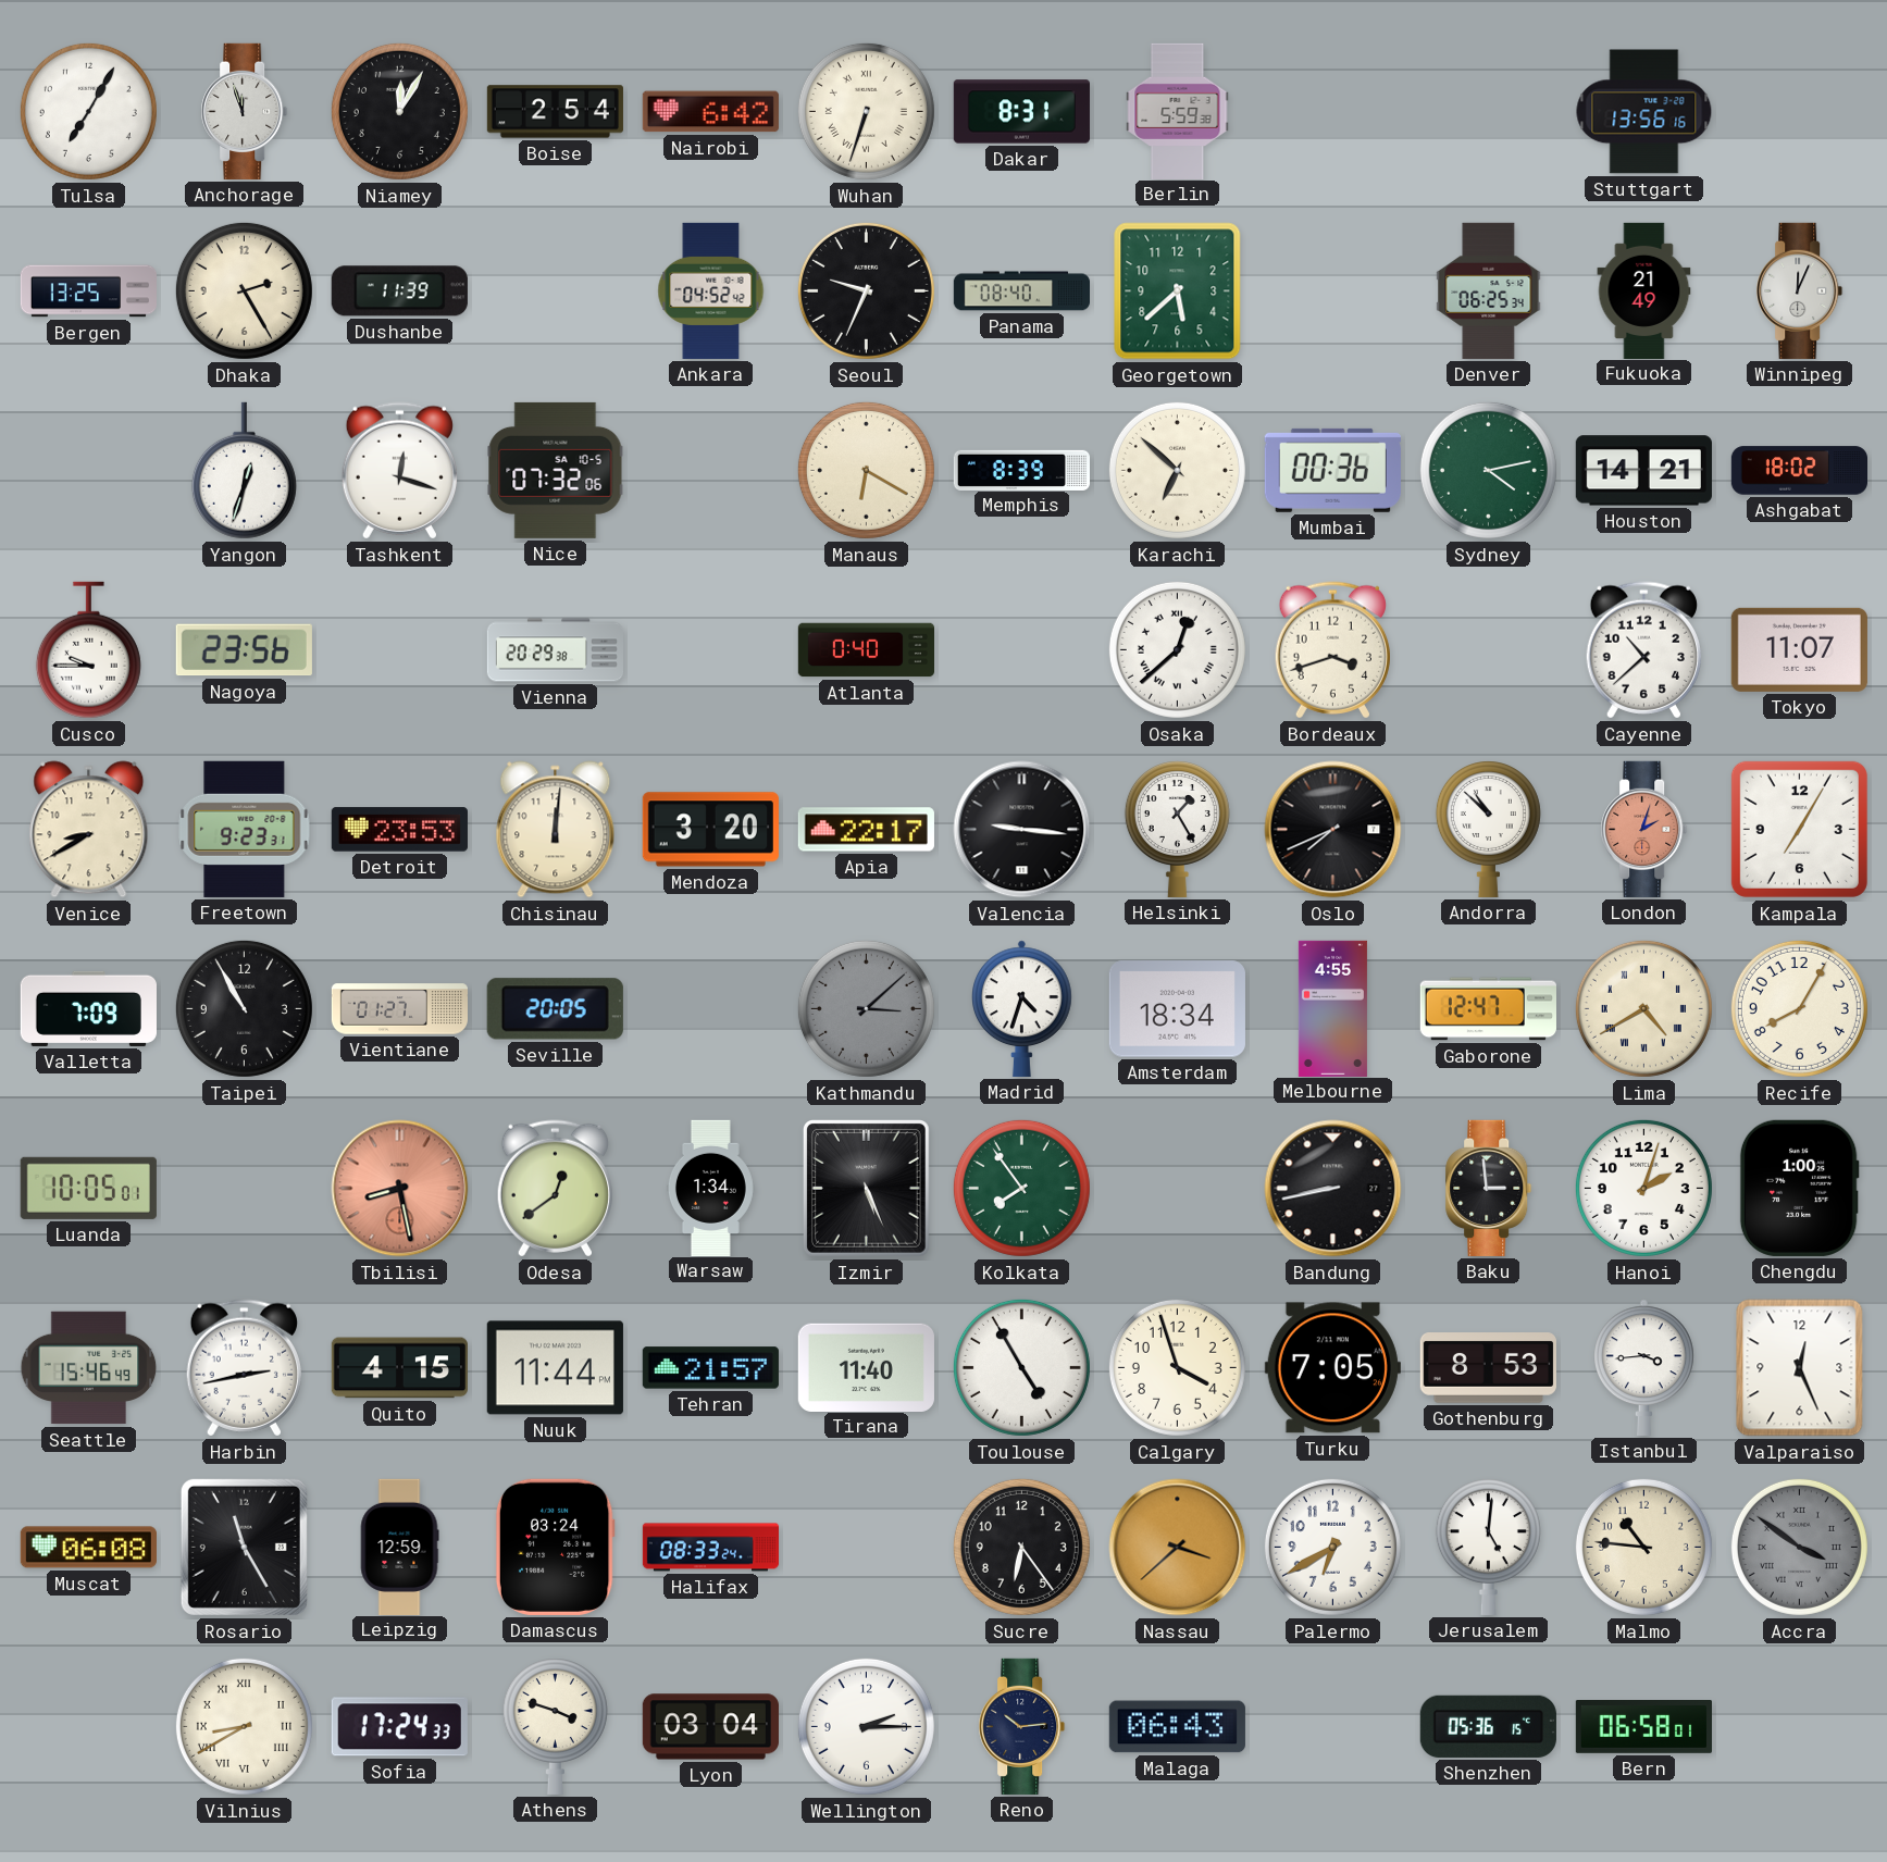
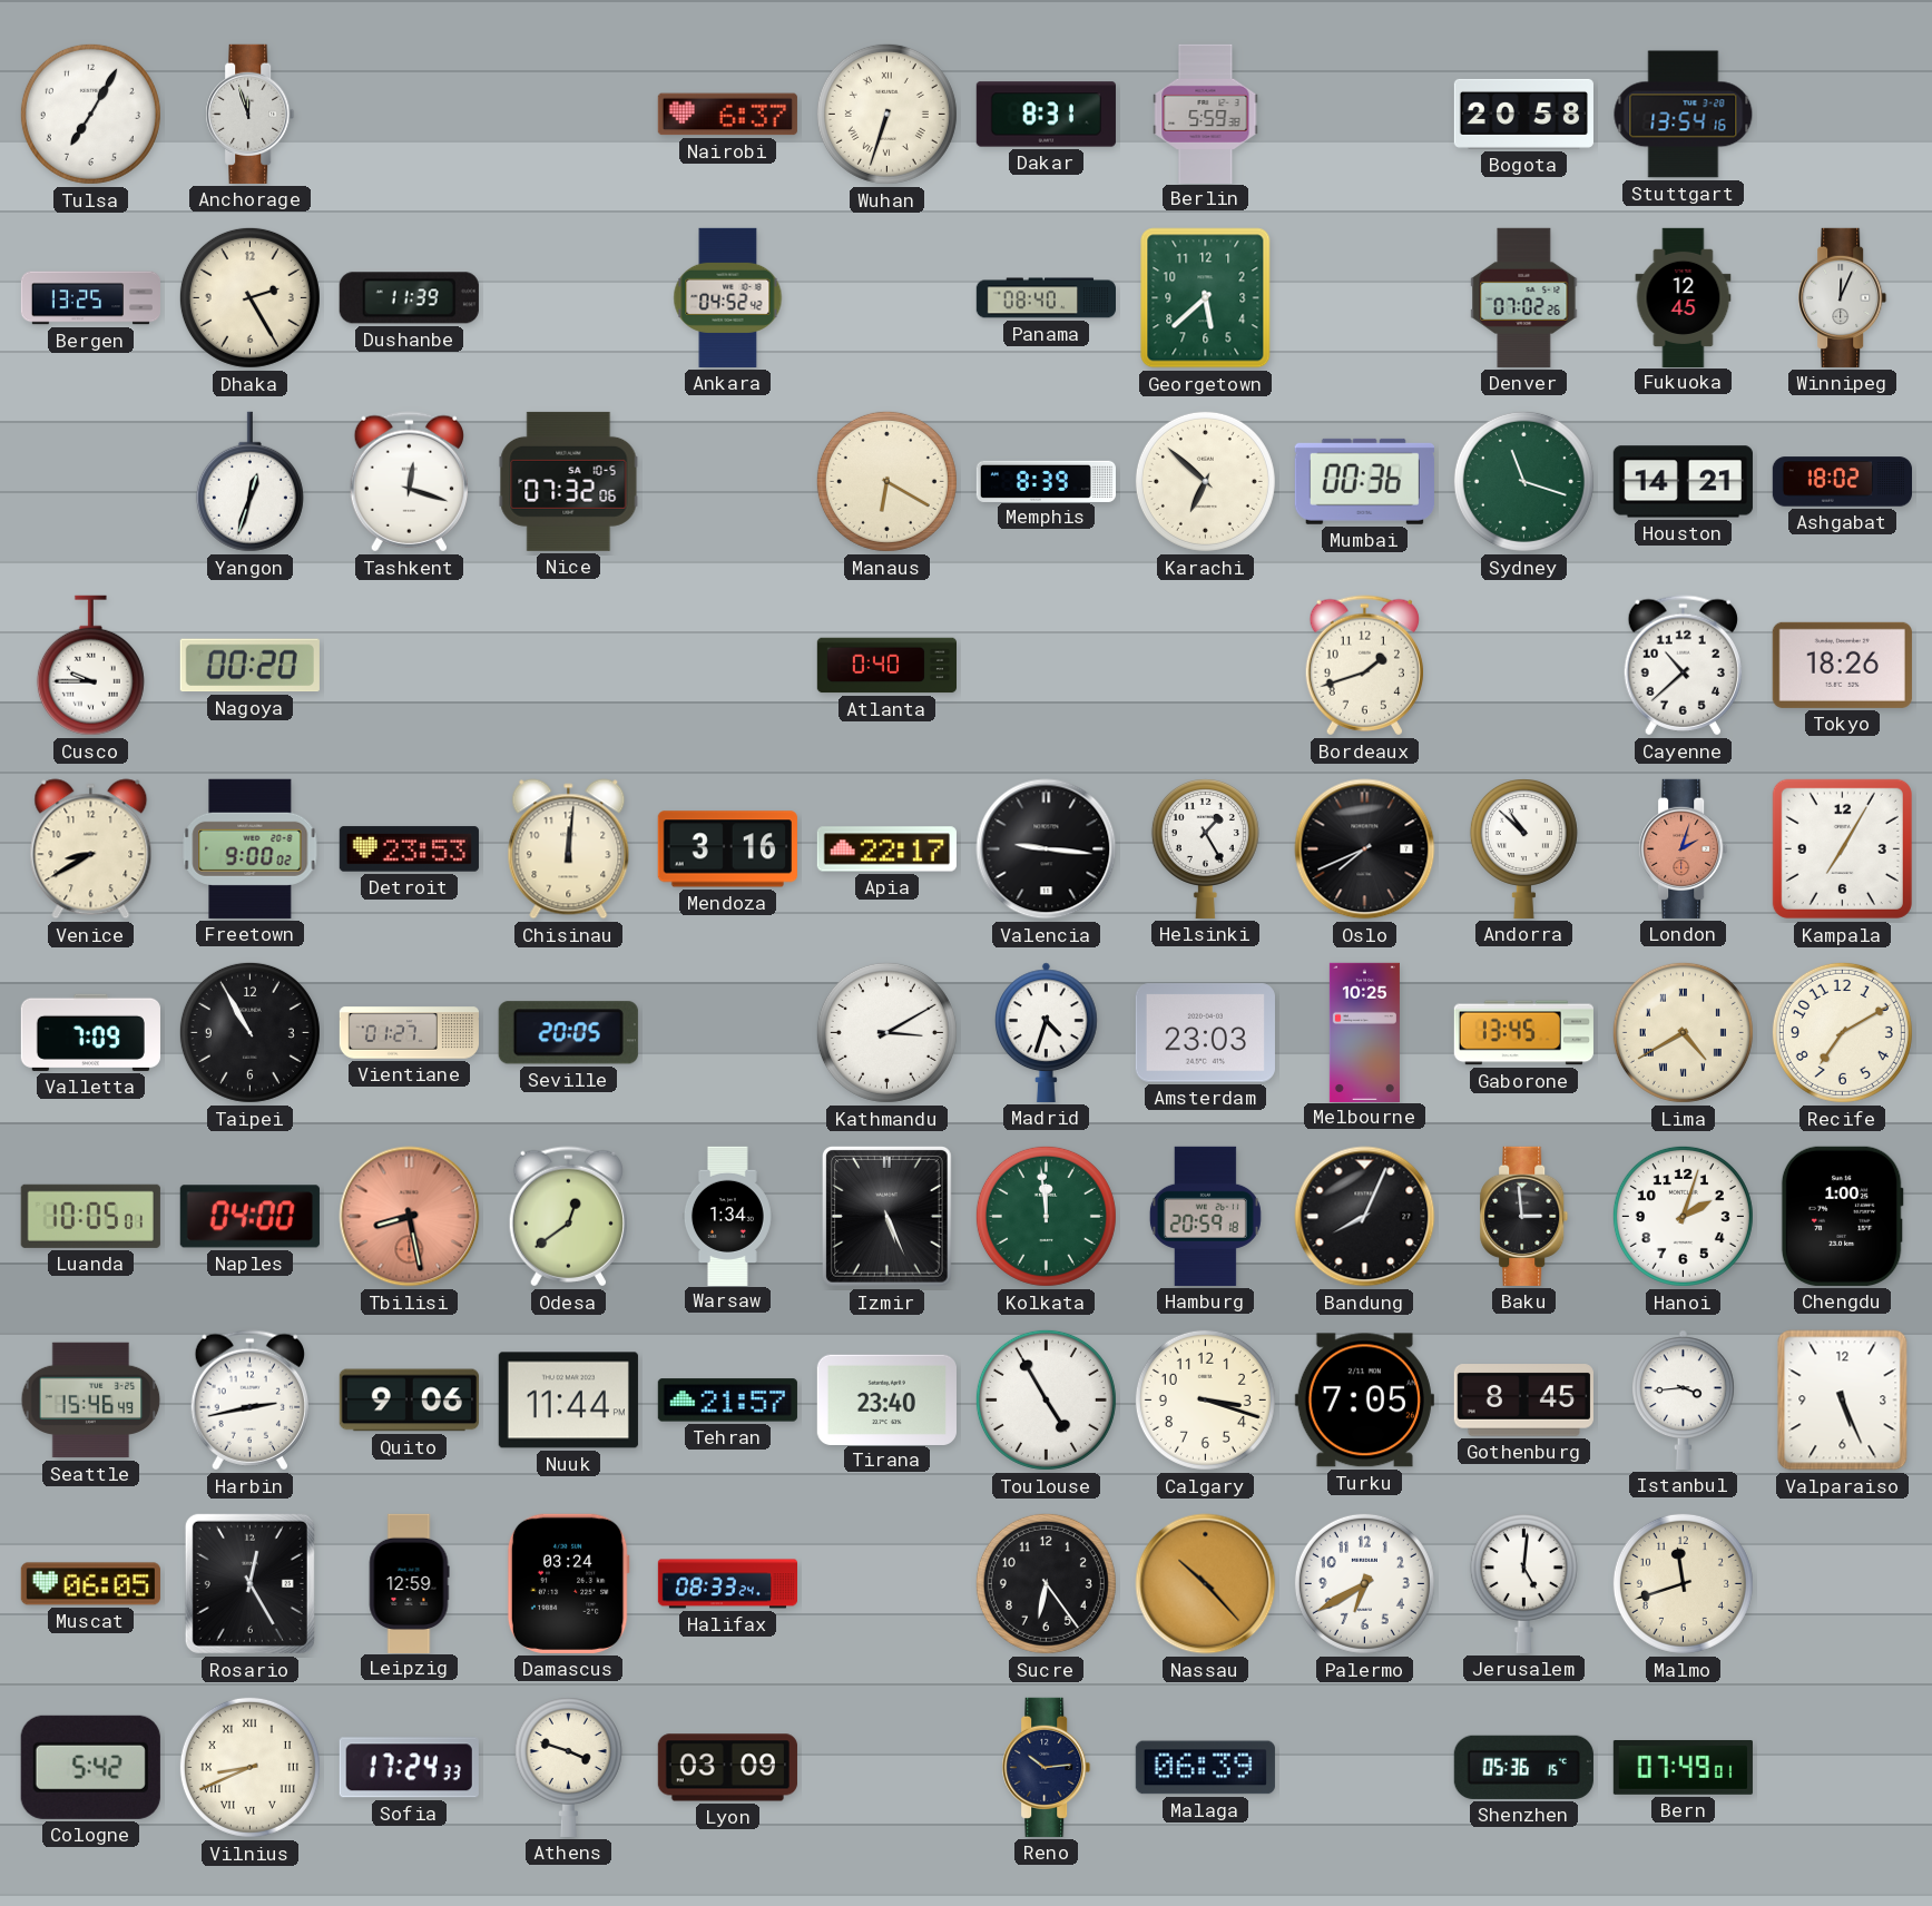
Niamey: 12:05 -> none
Boise: 2:54 -> none
Nairobi: 6:42 -> 6:37
Bogota: none -> 20:58
Stuttgart: 13:56 -> 13:54
Seoul: 9:34 -> none
Denver: 06:25 -> 07:02
Fukuoka: 21:49 -> 12:45
Sydney: 4:13 -> 11:18
Nagoya: 23:56 -> 00:20
Vienna: 20:29 -> none
Osaka: 12:38 -> none
Bordeaux: 3:42 -> 1:42
Tokyo: 11:07 -> 18:26
Freetown: 9:23 -> 9:00
Mendoza: 3:20 -> 3:16
Kathmandu: 3:08 -> 3:10
Kathmandu dial: grey -> white
Amsterdam: 18:34 -> 23:03
Melbourne: 4:55 -> 10:25
Gaborone: 12:47 -> 13:45
Recife: 8:05 -> 7:10
Naples: none -> 04:00
Kolkata: 7:54 -> 11:59
Hamburg: none -> 20:59
Bandung: 8:43 -> 8:04
Quito: 4:15 -> 9:06
Tirana: 11:40 -> 23:40
Calgary: 3:57 -> 3:18
Gothenburg: 8:53 -> 8:45
Valparaiso: 12:26 -> 5:26
Muscat: 06:08 -> 06:05
Rosario: 11:25 -> 12:25
Nassau: 3:38 -> 10:23
Malmo: 10:46 -> 11:42
Accra: 3:51 -> none
Cologne: none -> 5:42
Vilnius: 8:40 -> 8:41
Lyon: 03:04 -> 03:09
Wellington: 2:15 -> none
Malaga: 06:43 -> 06:39
Bern: 06:58 -> 07:49
